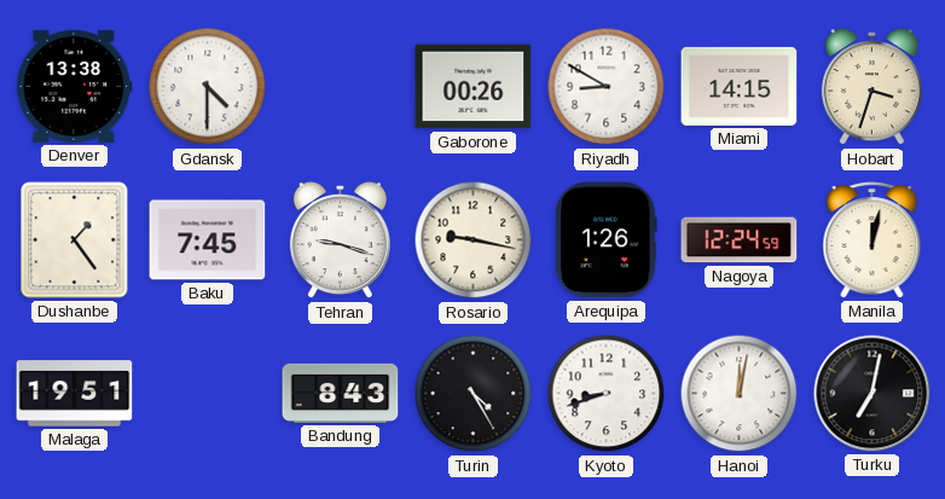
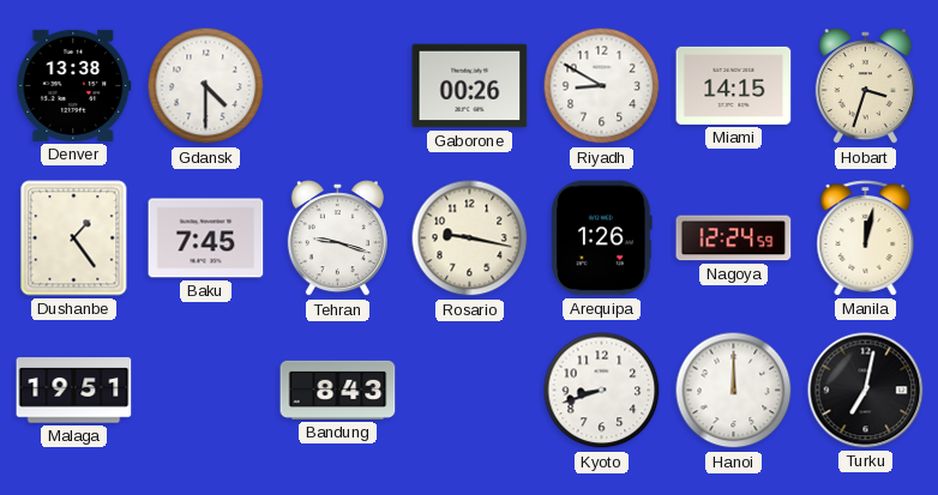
Turin: 4:25 -> none
Hanoi: 12:02 -> 12:00
